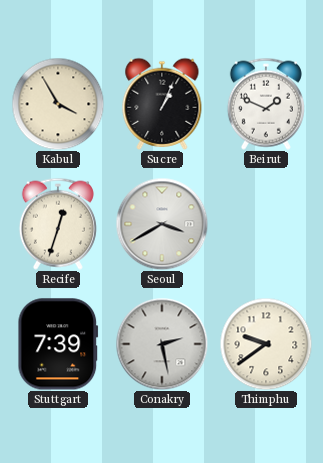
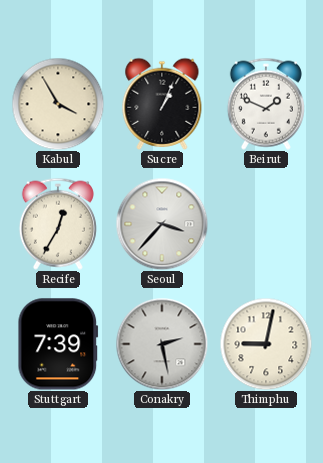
Recife: 12:33 -> 12:35
Seoul: 3:40 -> 3:37
Thimphu: 9:39 -> 9:02
